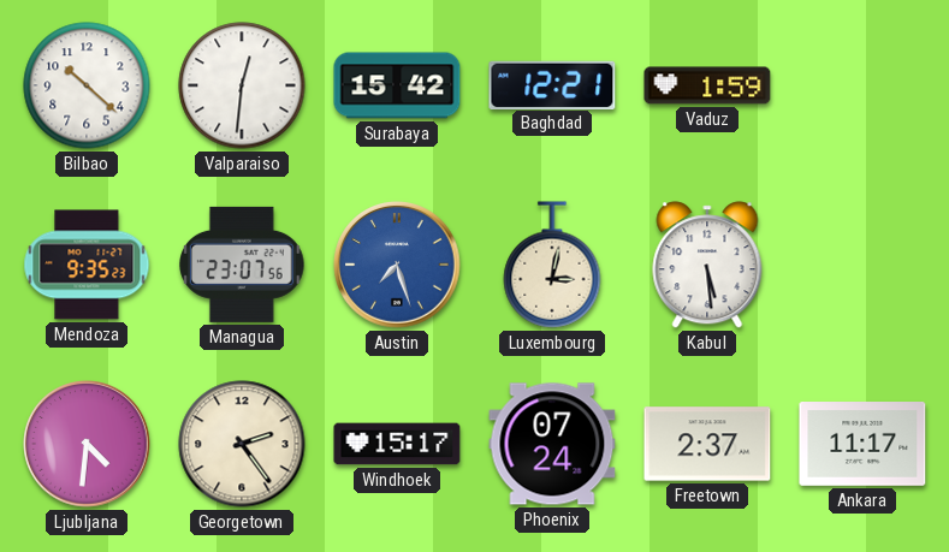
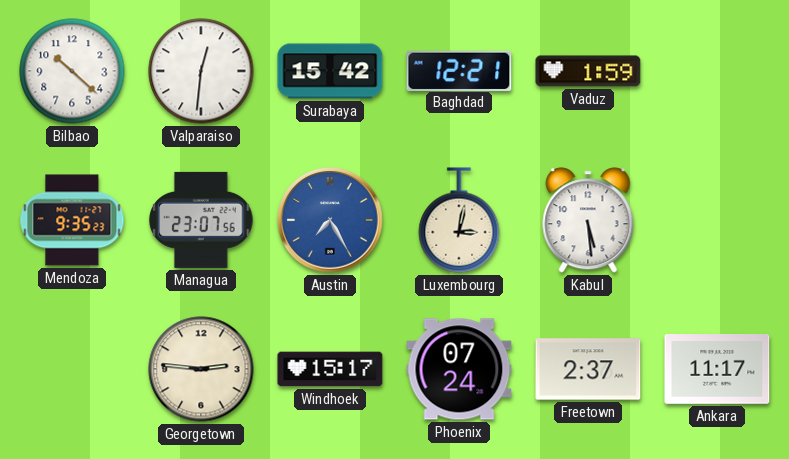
Austin: 7:27 -> 7:25
Ljubljana: 4:31 -> none
Georgetown: 2:24 -> 2:46
